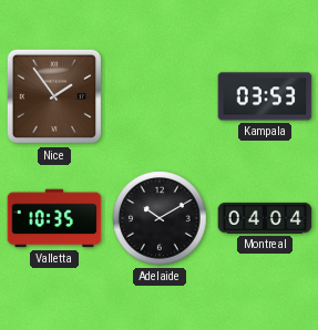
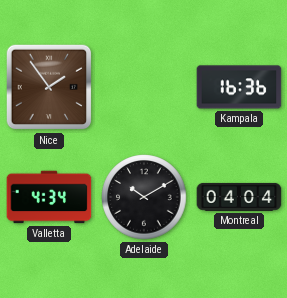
Kampala: 03:53 -> 16:36
Valletta: 10:35 -> 4:34
